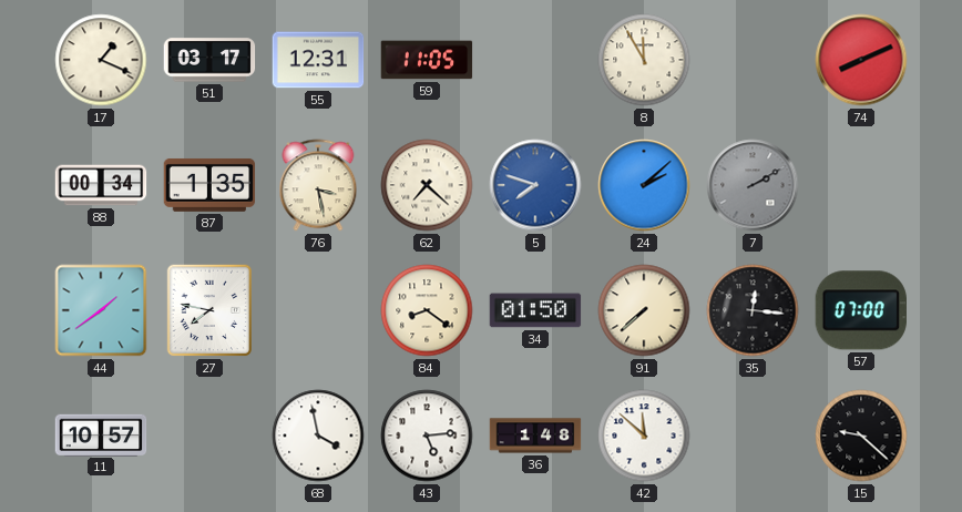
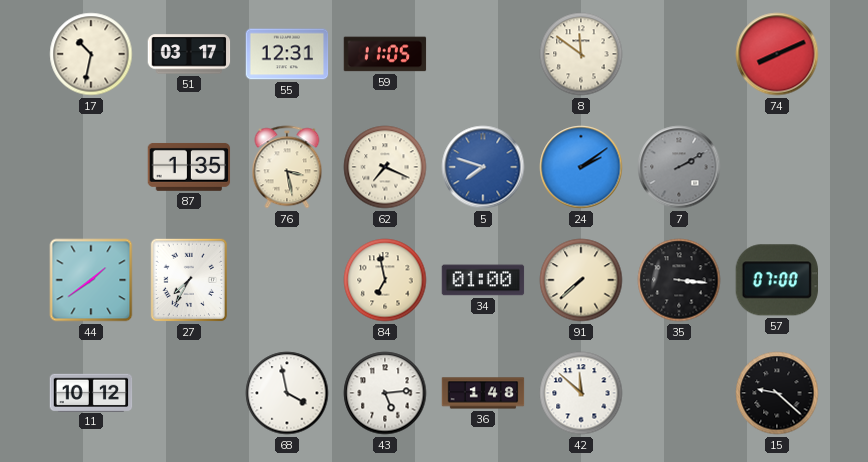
17: 1:19 -> 10:32
8: 11:55 -> 11:51
88: 00:34 -> none
62: 7:22 -> 7:19
24: 2:08 -> 2:09
27: 7:47 -> 7:35
84: 8:21 -> 6:58
34: 01:50 -> 01:00
35: 12:16 -> 3:16
11: 10:57 -> 10:12
